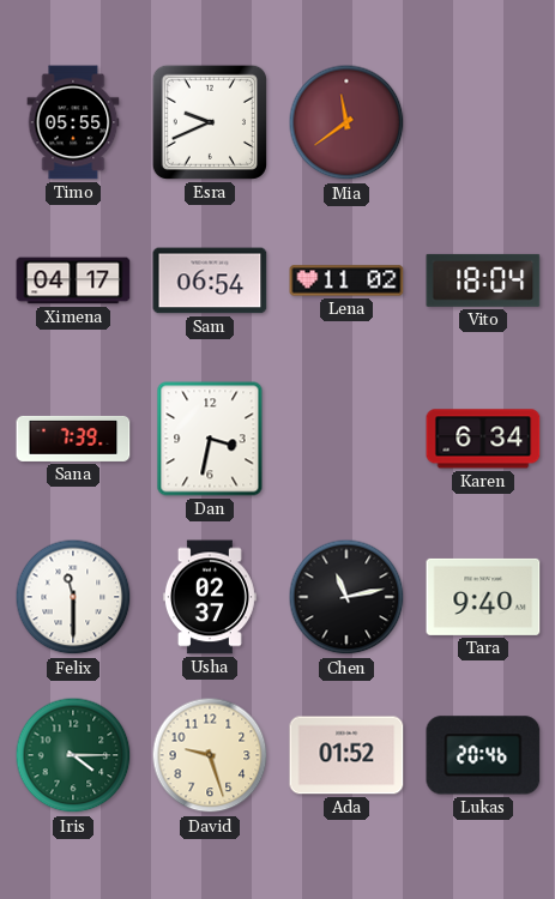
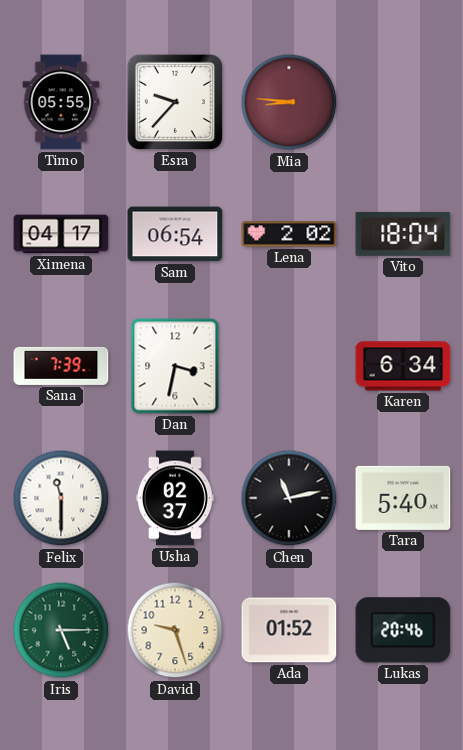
Esra: 9:41 -> 9:37
Mia: 11:39 -> 8:46
Lena: 11:02 -> 2:02
Tara: 9:40 -> 5:40
Iris: 4:15 -> 5:15
